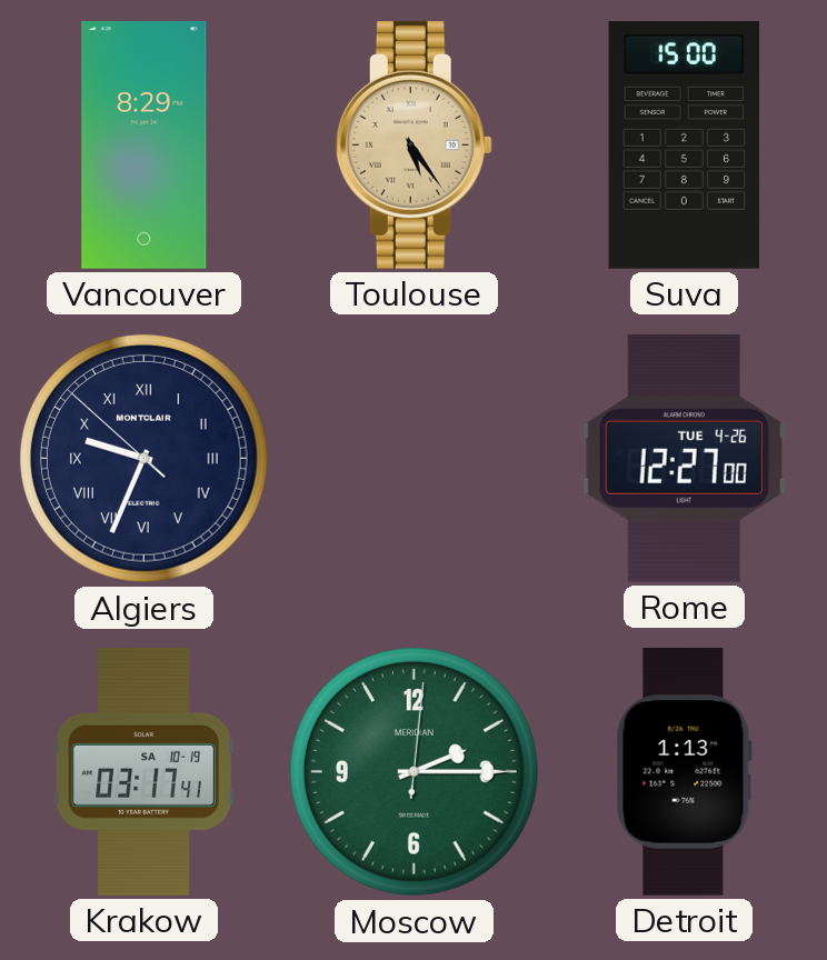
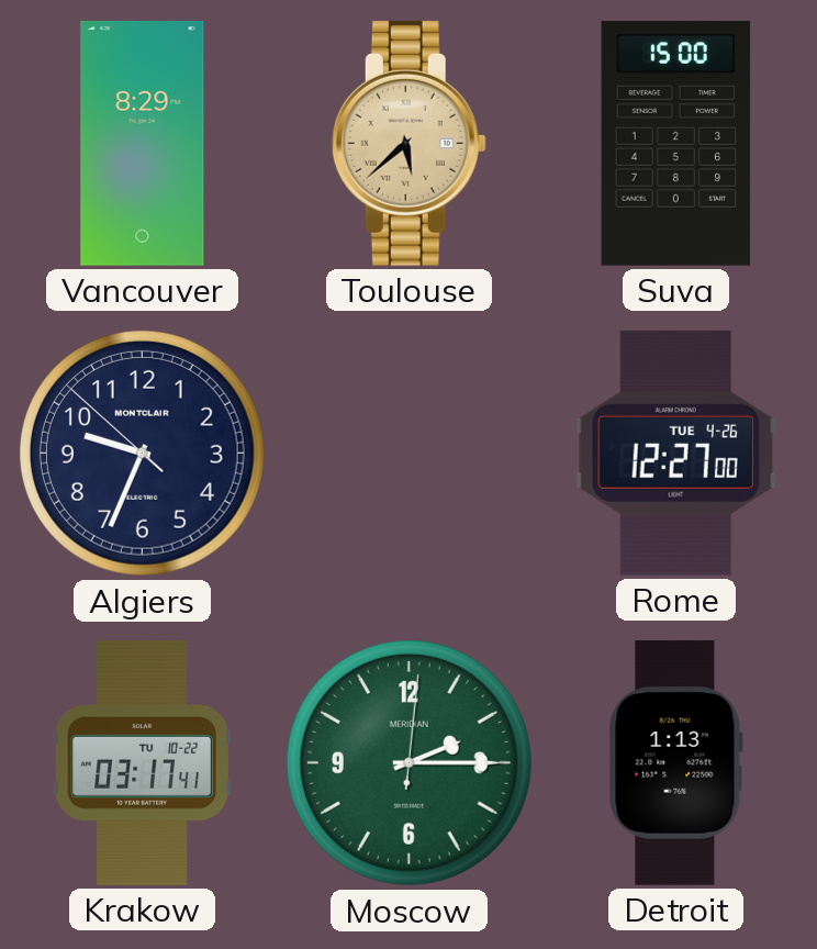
Toulouse: 5:24 -> 5:38
Algiers numerals: Roman -> Arabic
Krakow date: SA 10-19 -> TU 10-22
